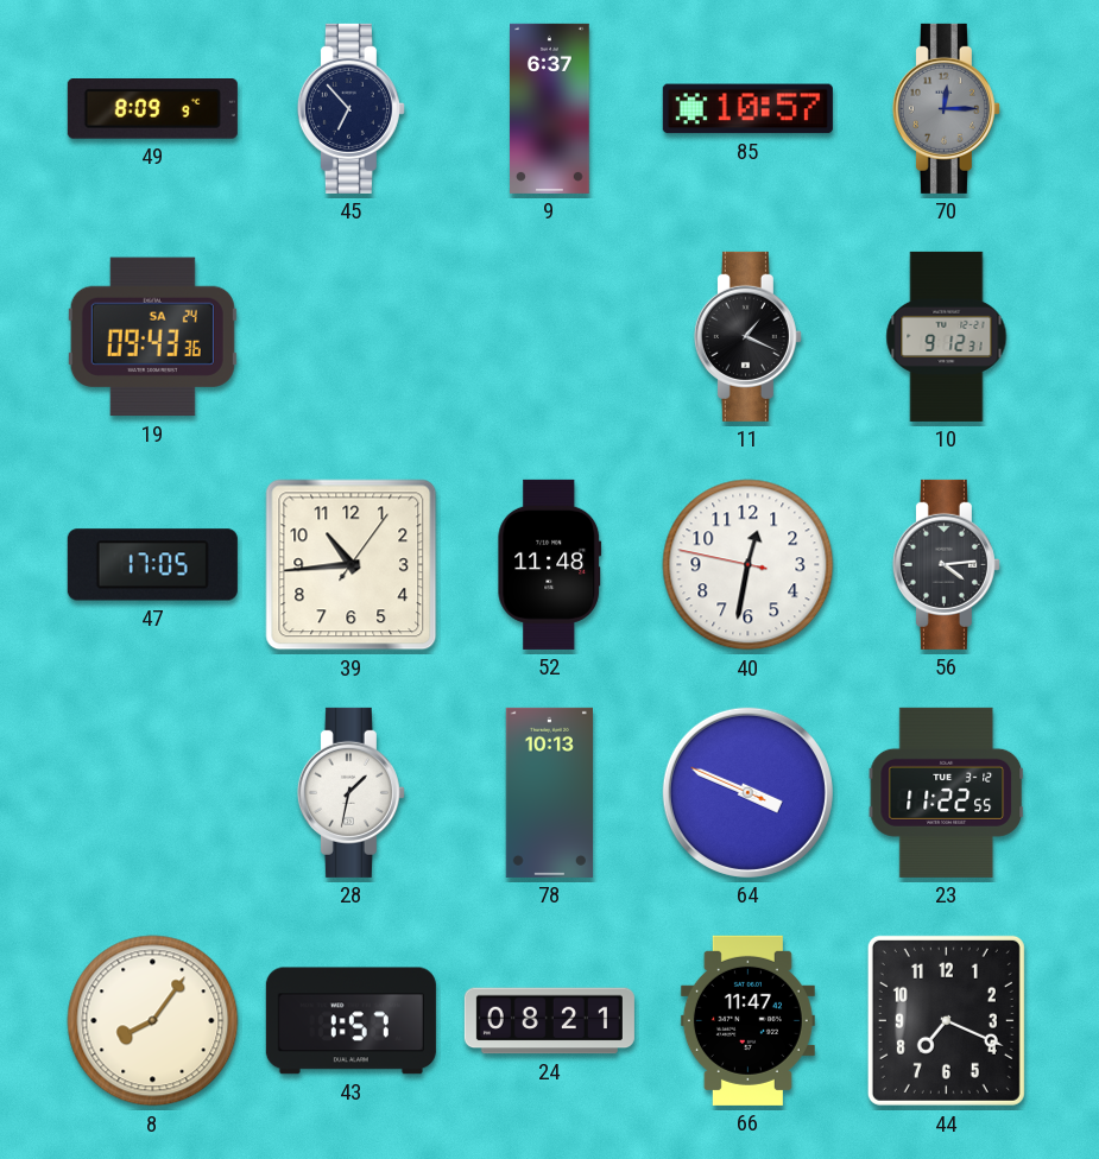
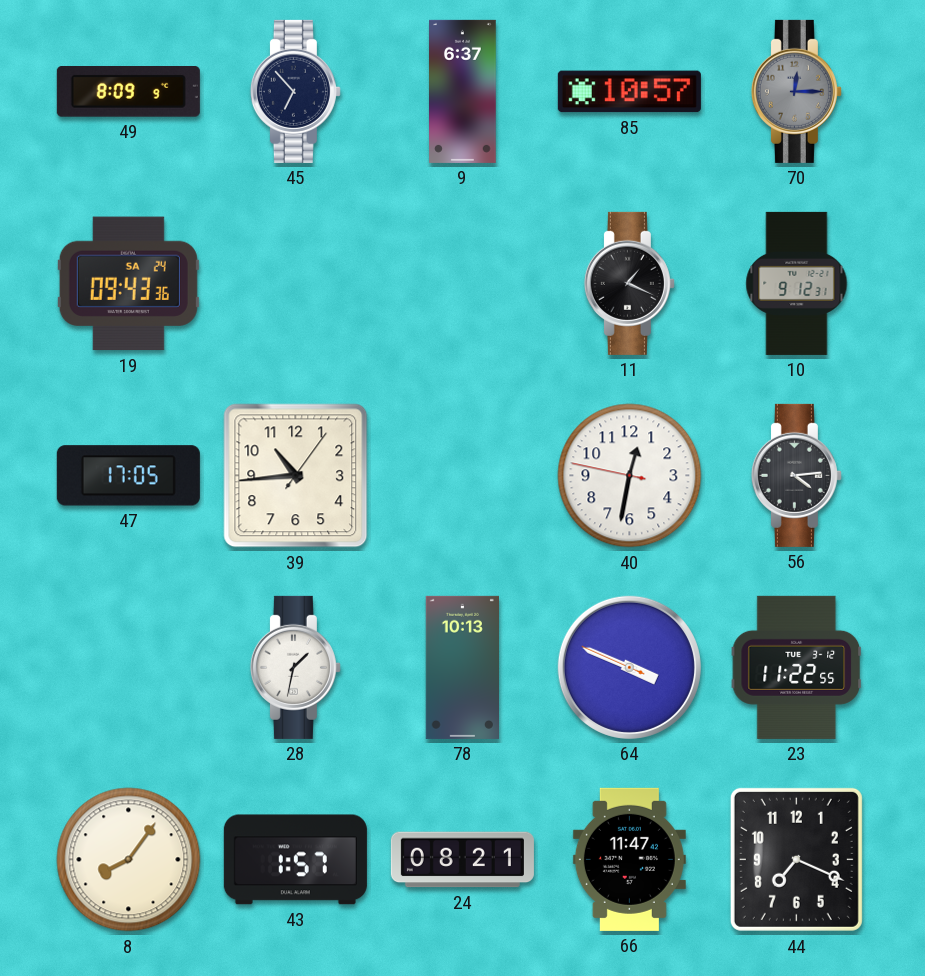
52: 11:48 -> none
